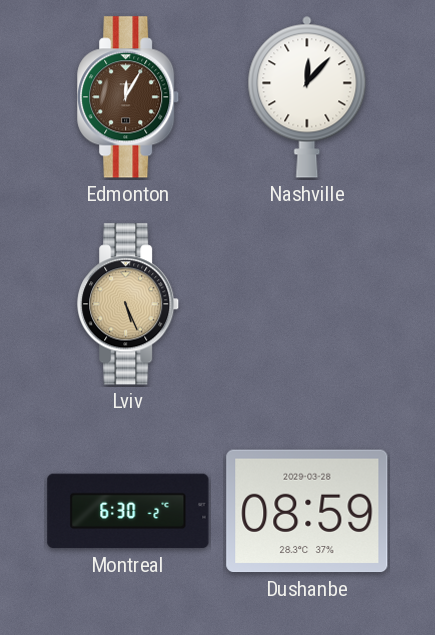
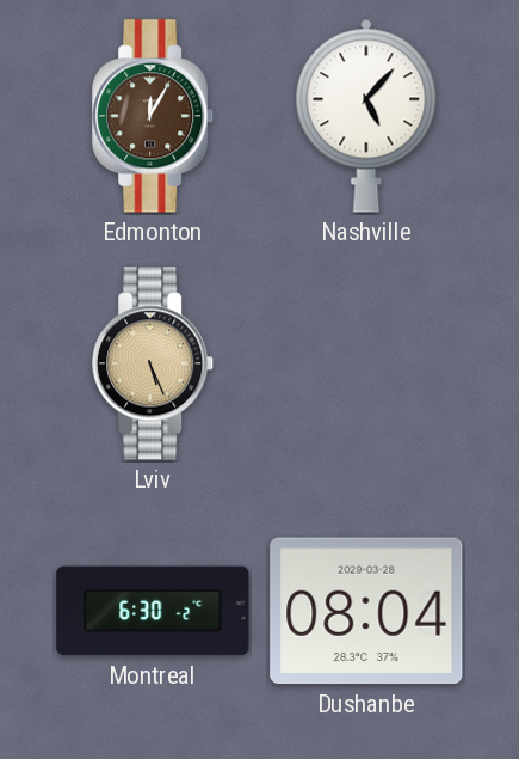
Nashville: 12:07 -> 5:07
Dushanbe: 08:59 -> 08:04
